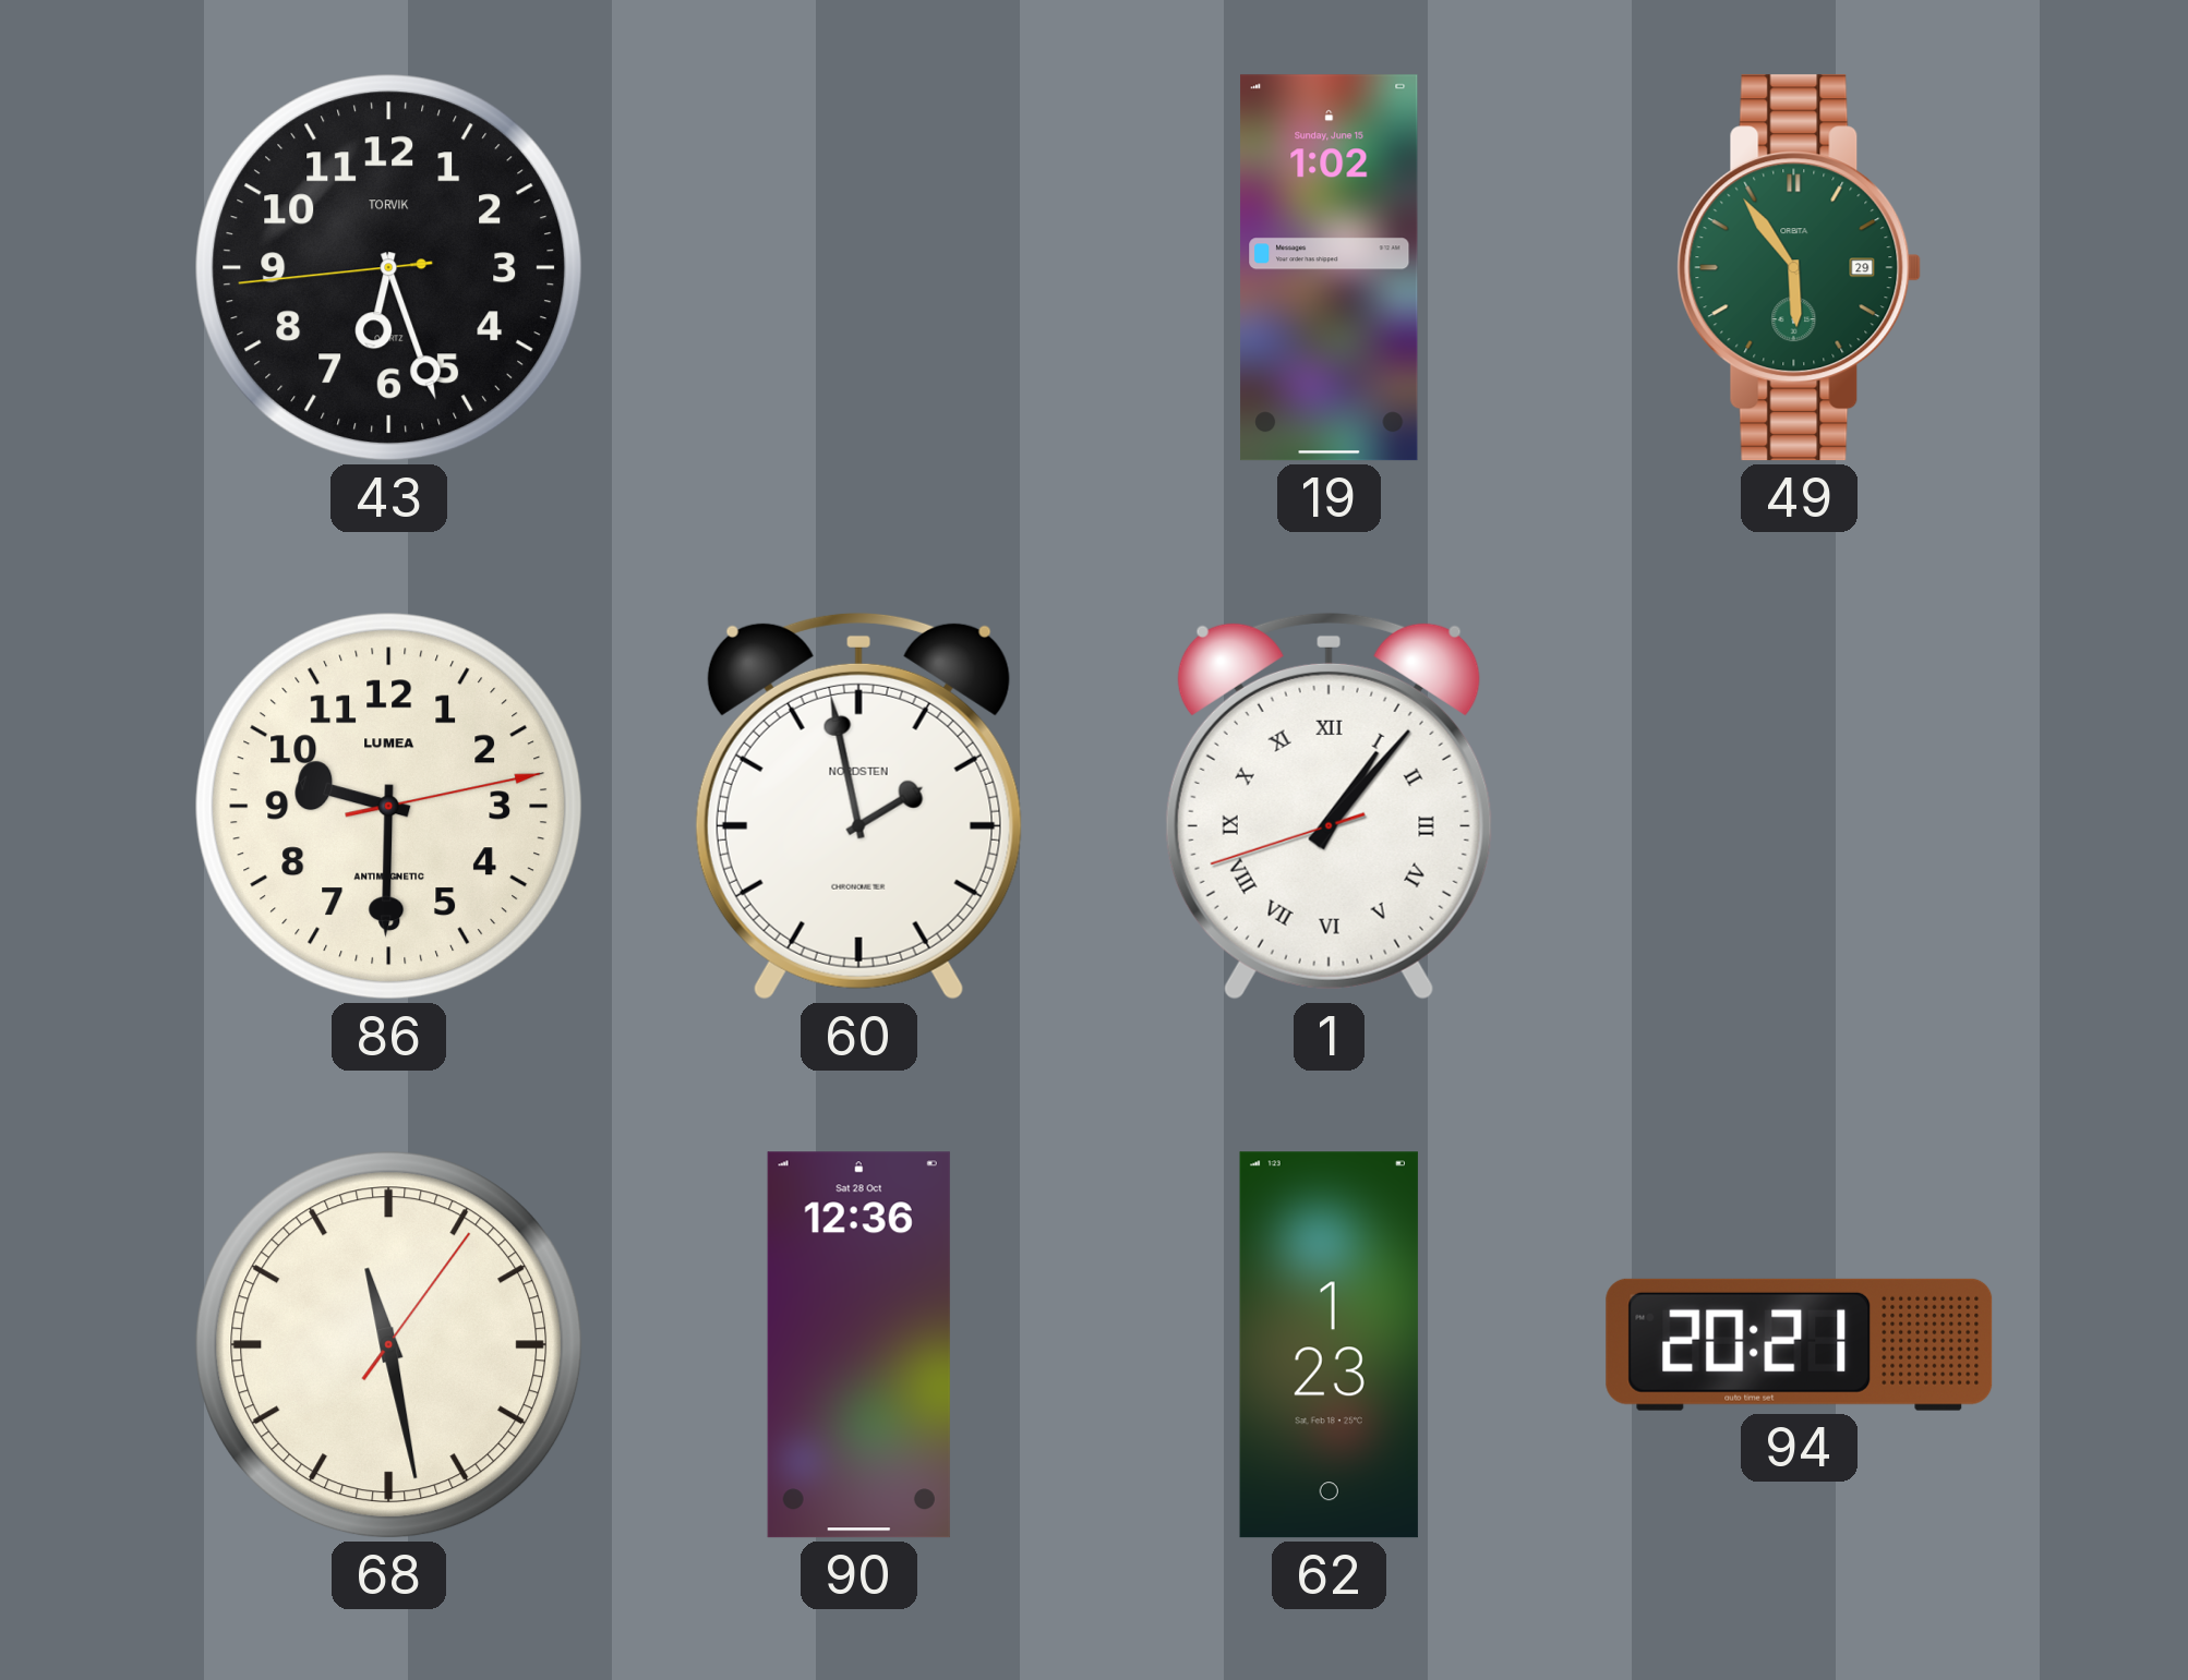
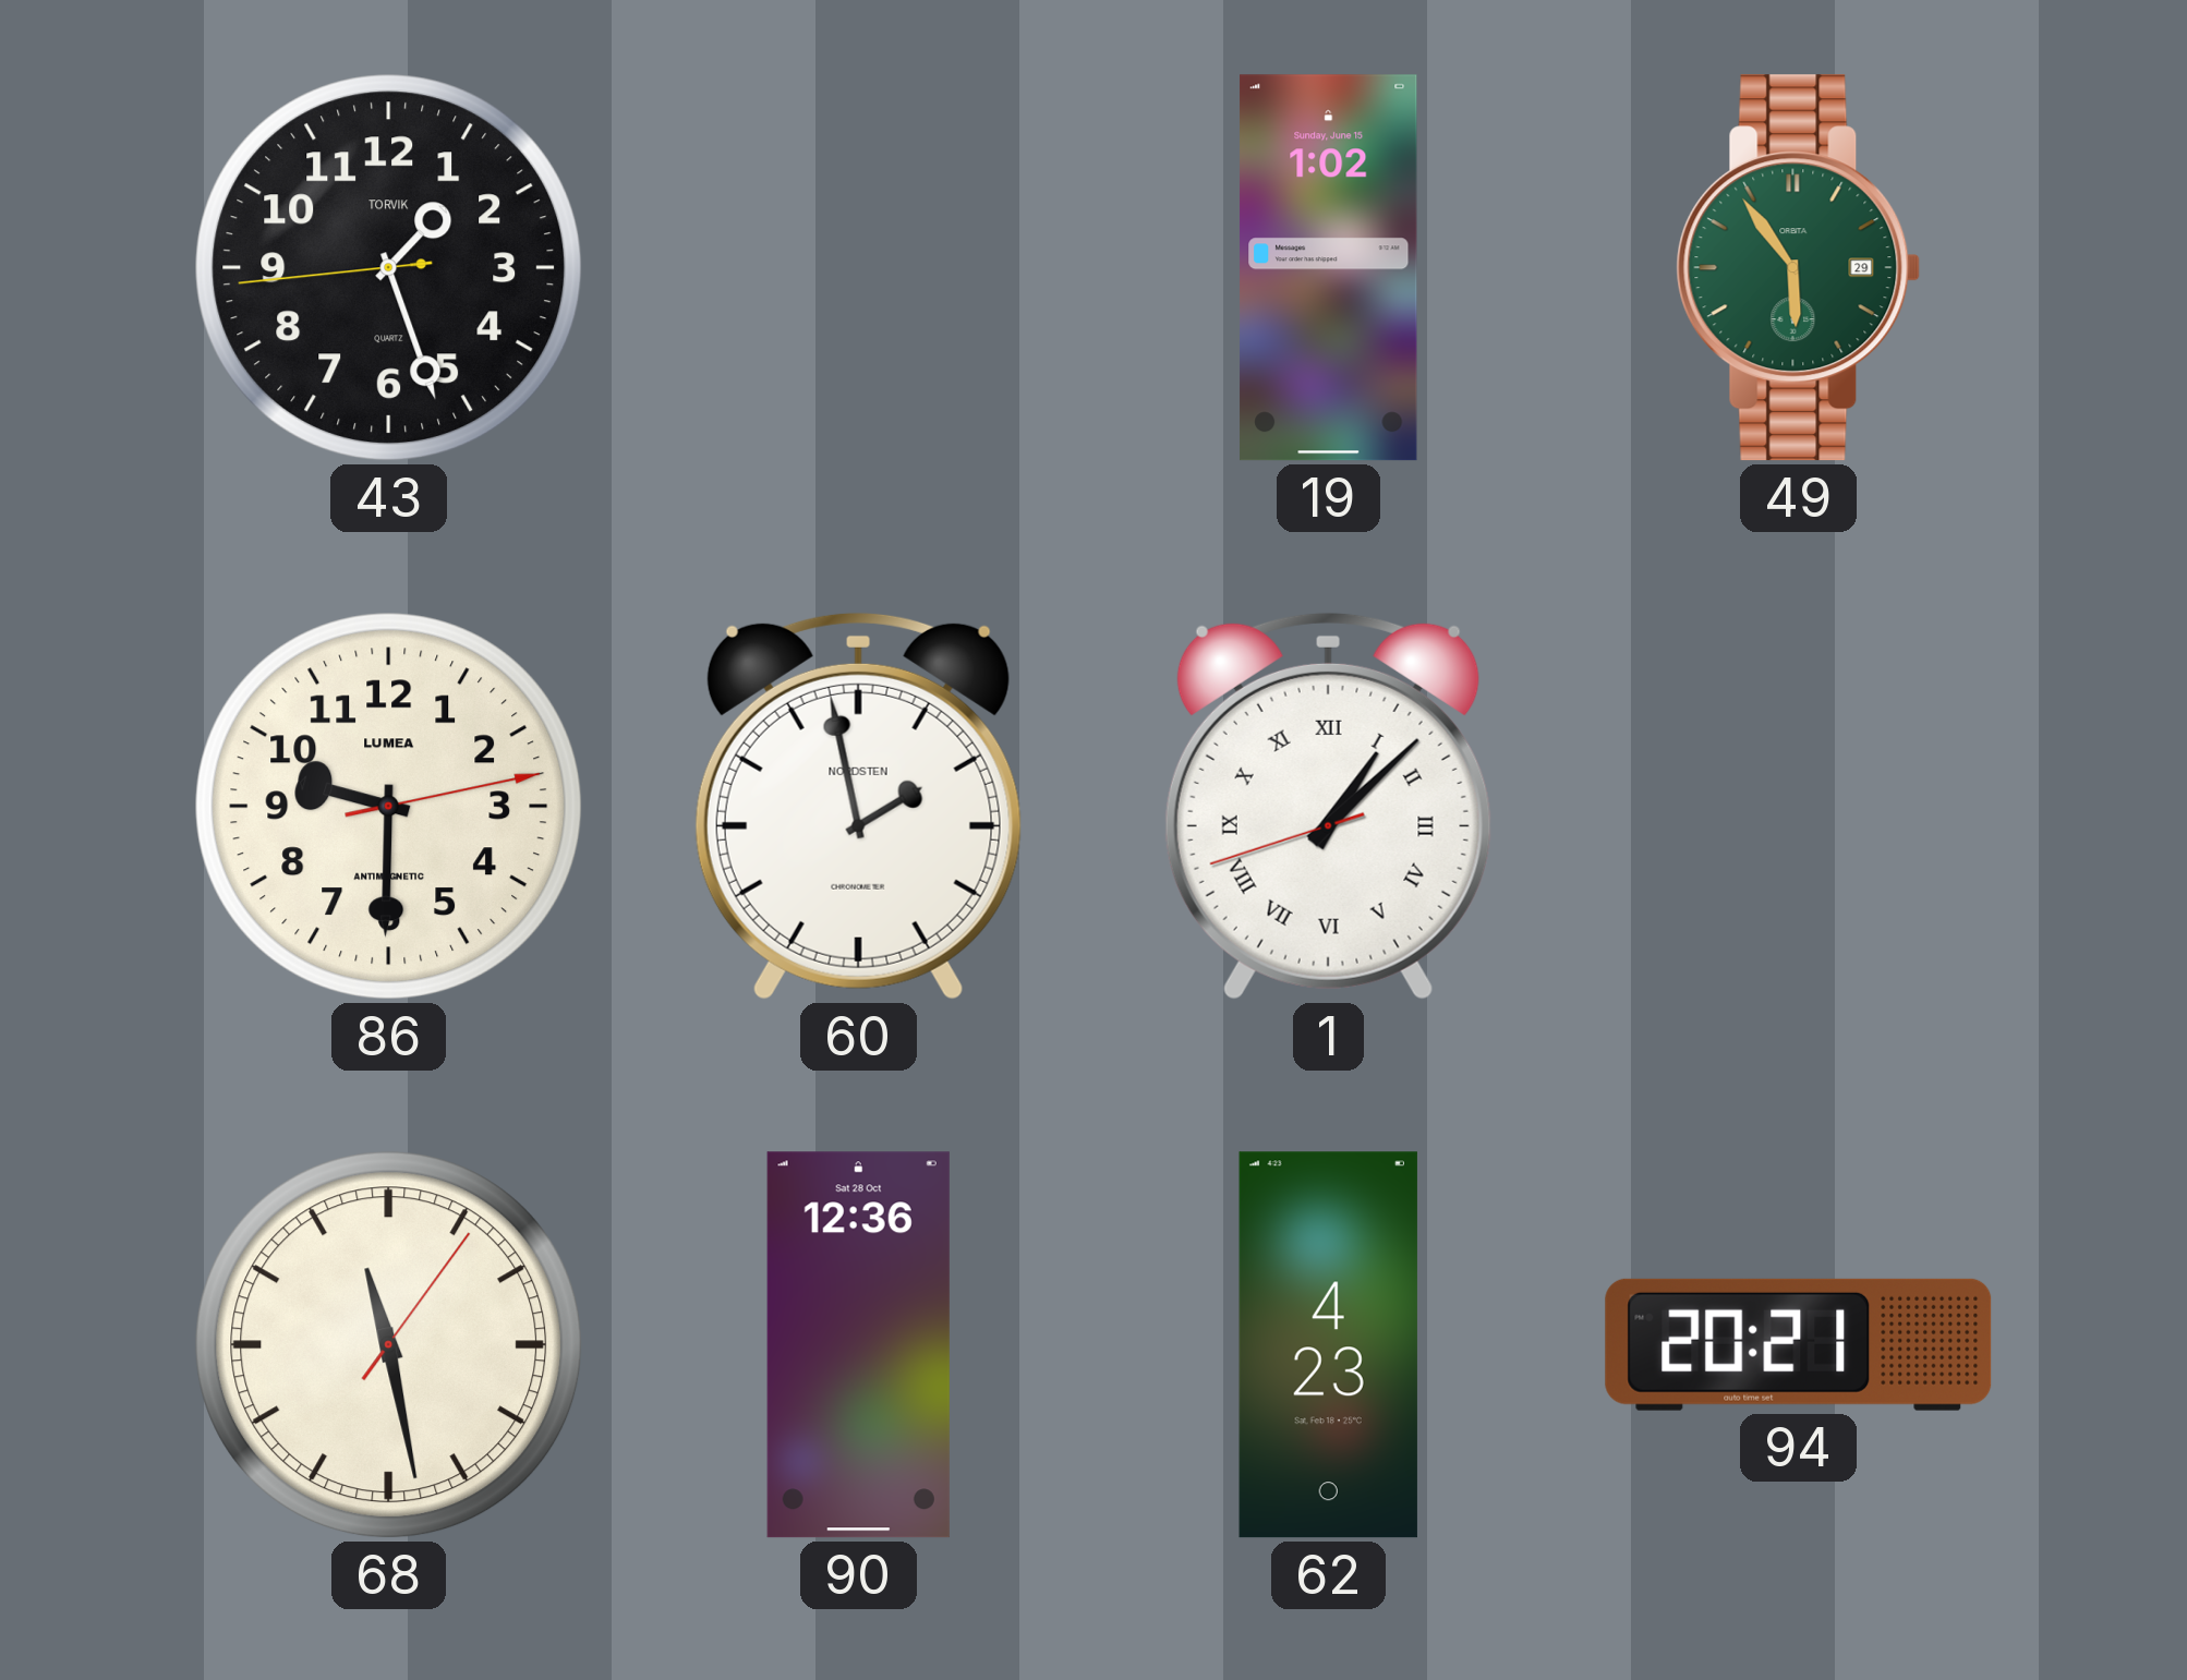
43: 6:26 -> 1:26
1: 1:06 -> 1:07
62: 1:23 -> 4:23
